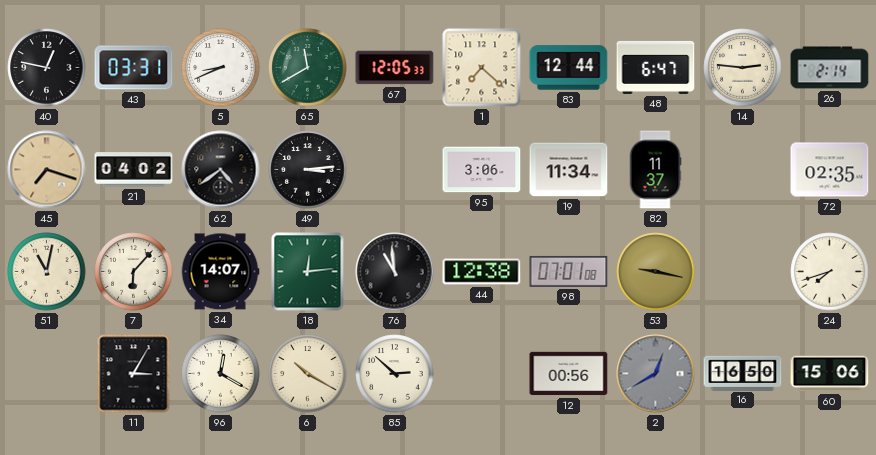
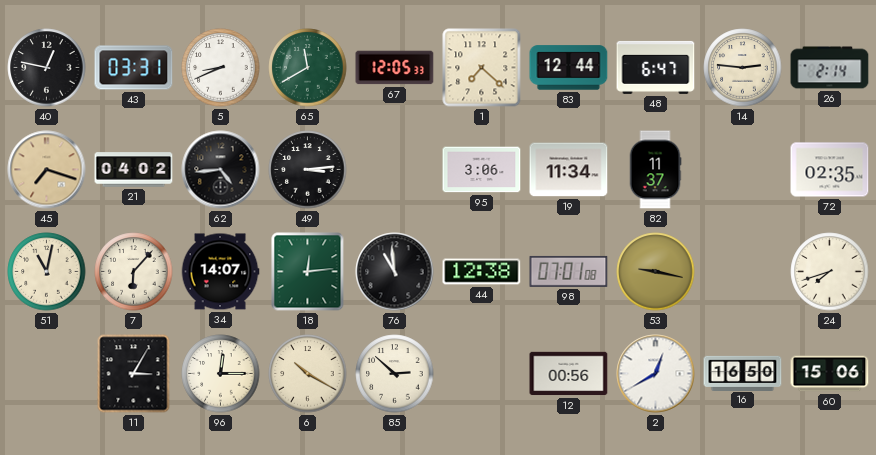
62: 4:39 -> 4:44
96: 12:20 -> 12:15
2 dial: grey -> white
